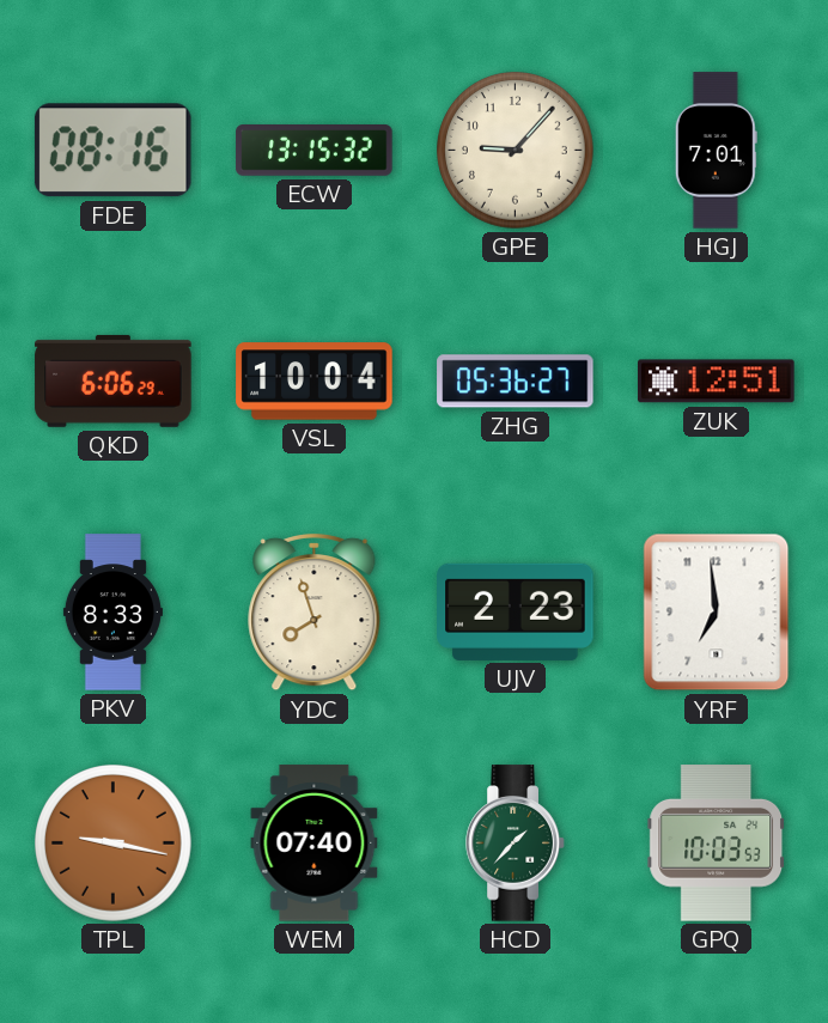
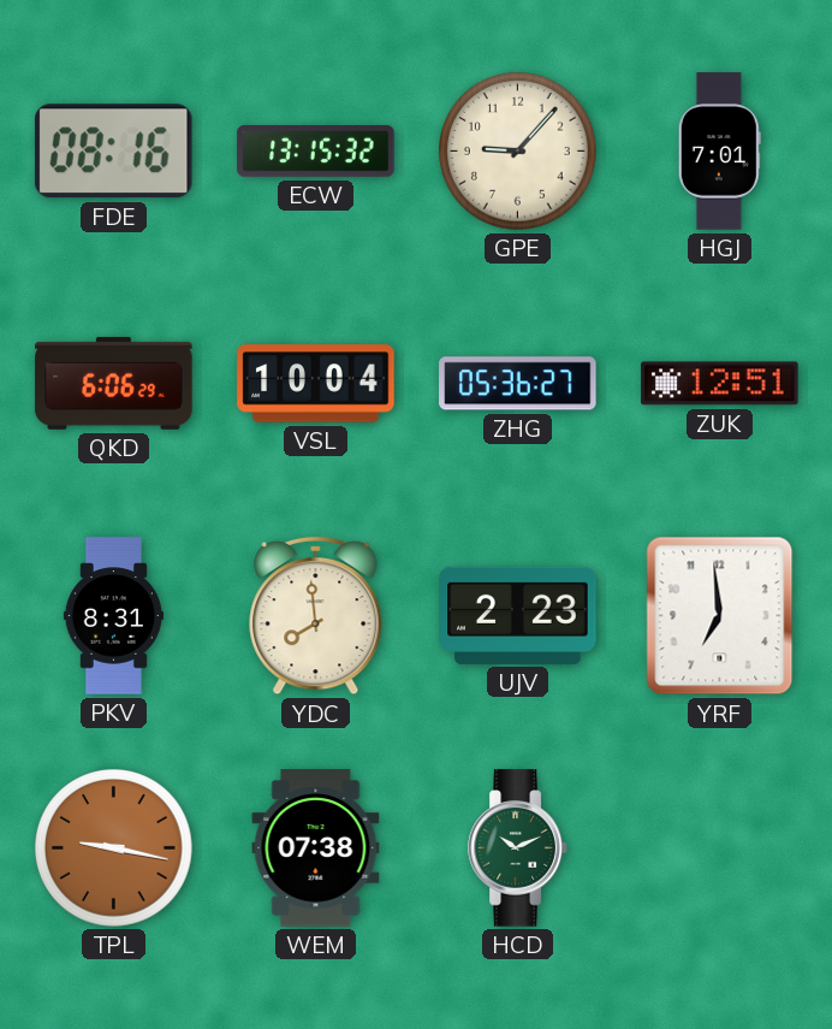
PKV: 8:33 -> 8:31
YDC: 7:57 -> 7:59
WEM: 07:40 -> 07:38
HCD: 1:37 -> 10:11
GPQ: 10:03 -> none
